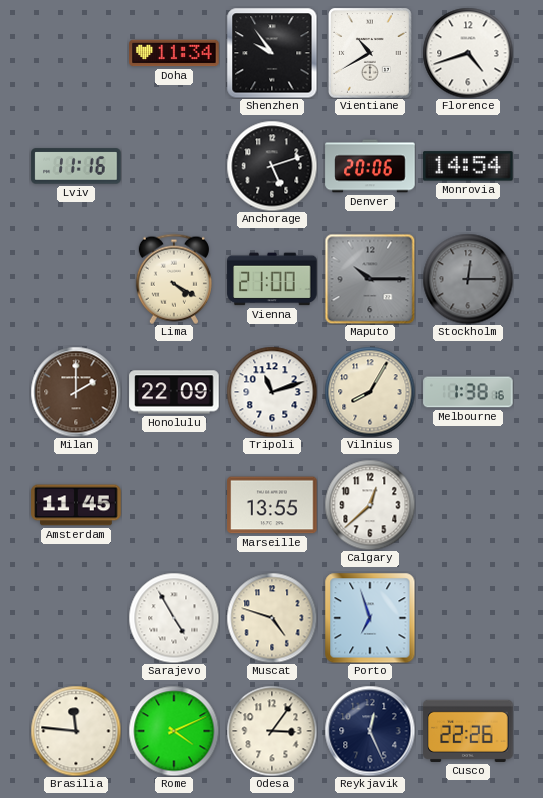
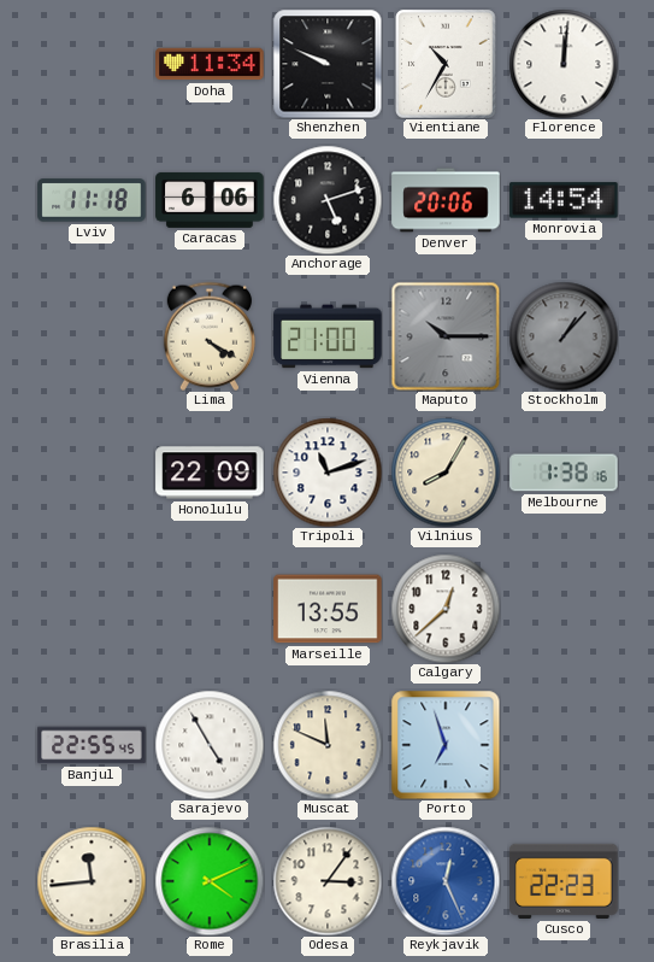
Shenzhen: 9:54 -> 9:49
Vientiane: 10:40 -> 10:35
Florence: 4:42 -> 12:01
Lviv: 11:16 -> 11:18
Caracas: none -> 6:06
Stockholm: 12:15 -> 1:07
Milan: 2:00 -> none
Amsterdam: 11:45 -> none
Banjul: none -> 22:55
Muscat: 4:48 -> 11:49
Brasilia: 11:46 -> 11:44
Reykjavik dial: navy -> blue
Cusco: 22:26 -> 22:23
